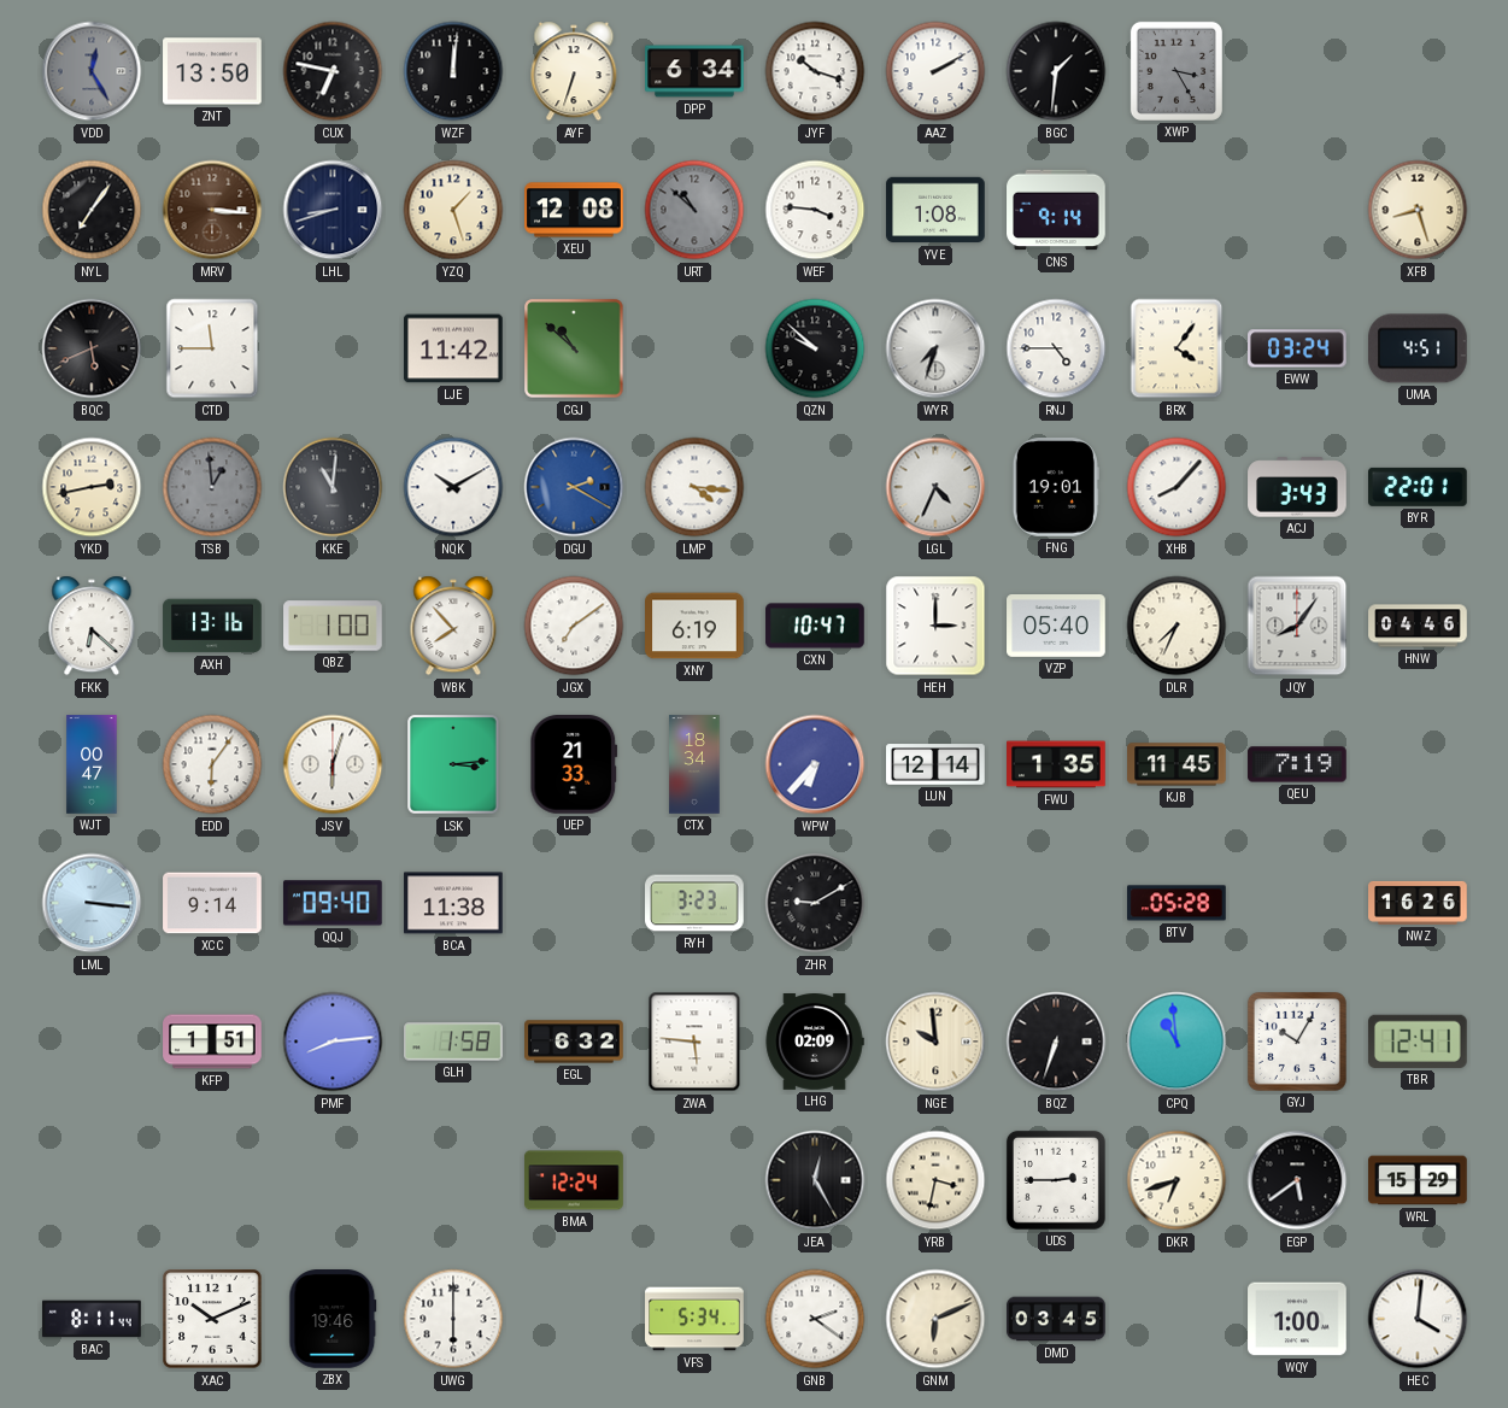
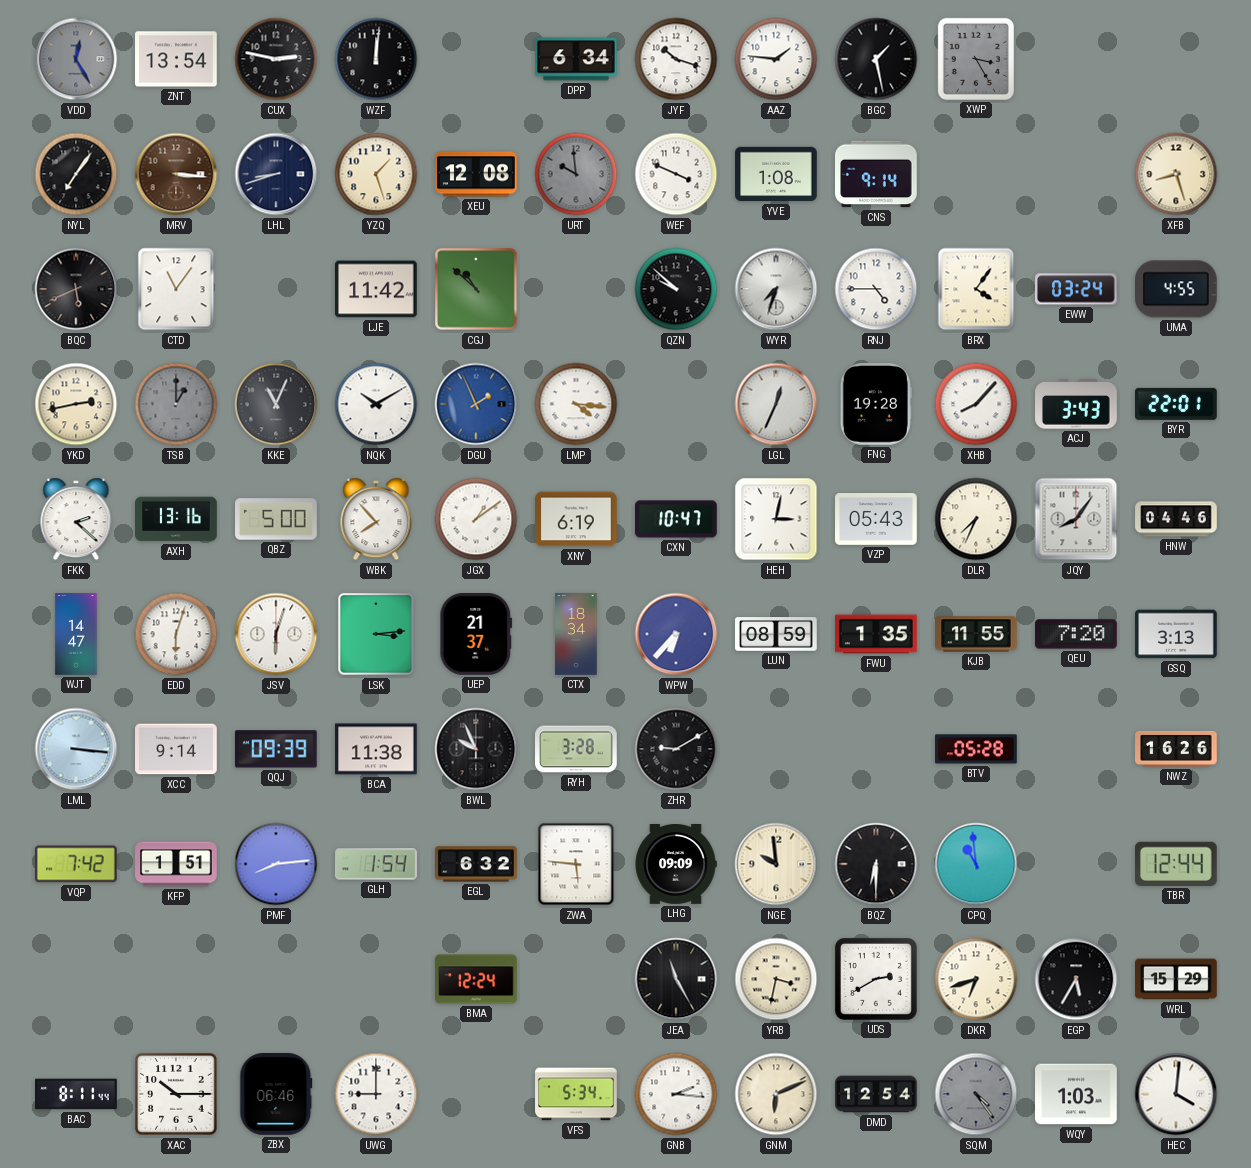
ZNT: 13:50 -> 13:54
CUX: 6:47 -> 2:47
AYF: 6:33 -> none
AAZ: 2:10 -> 1:46
BGC: 1:31 -> 1:28
URT: 10:52 -> 9:59
WEF: 3:46 -> 3:49
CTD: 11:45 -> 11:06
UMA: 4:51 -> 4:55
TSB: 12:59 -> 1:00
KKE: 11:01 -> 11:04
DGU: 2:20 -> 1:56
LGL: 4:34 -> 12:34
FNG: 19:01 -> 19:28
FKK: 6:22 -> 2:22
QBZ: 1:00 -> 5:00
JGX: 7:09 -> 1:09
HEH: 3:00 -> 3:02
VZP: 05:40 -> 05:43
WJT: 00:47 -> 14:47
EDD: 6:06 -> 6:03
UEP: 21:33 -> 21:37
LUN: 12:14 -> 08:59
KJB: 11:45 -> 11:55
QEU: 7:19 -> 7:20
GSQ: none -> 3:13
QQJ: 09:40 -> 09:39
BWL: none -> 9:56
RYH: 3:23 -> 3:28
VQP: none -> 7:42
GLH: 1:58 -> 1:54
LHG: 02:09 -> 09:09
BQZ: 6:33 -> 6:30
GYJ: 10:05 -> none
TBR: 12:41 -> 12:44
JEA: 12:25 -> 11:25
UDS: 2:45 -> 2:40
EGP: 5:39 -> 5:35
XAC: 10:11 -> 10:15
ZBX: 19:46 -> 06:46
UWG: 6:00 -> 9:00
GNB: 2:21 -> 2:16
DMD: 03:45 -> 12:54
SQM: none -> 4:24
WQY: 1:00 -> 1:03
